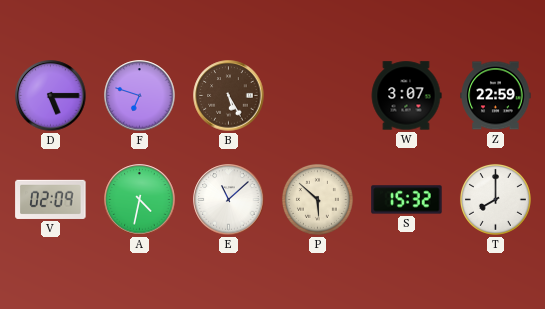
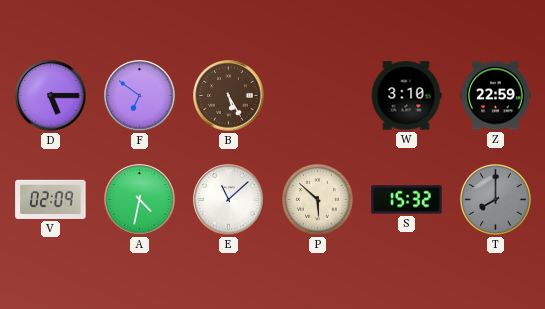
F: 6:48 -> 6:51
W: 3:07 -> 3:10
T dial: white -> grey
